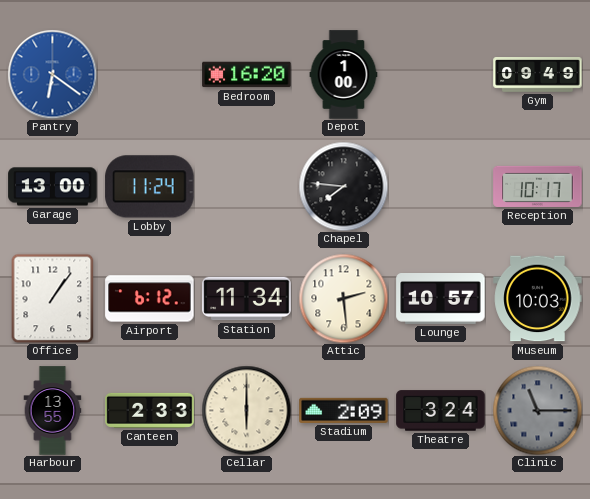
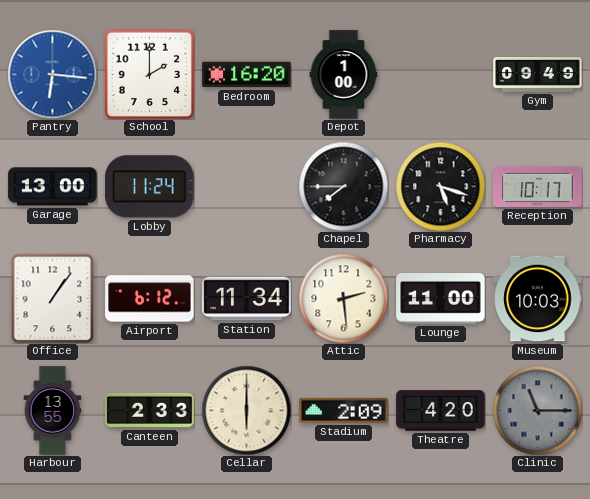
Pantry: 6:21 -> 6:16
School: none -> 2:00
Chapel: 7:46 -> 7:45
Pharmacy: none -> 5:18
Lounge: 10:57 -> 11:00
Theatre: 3:24 -> 4:20
